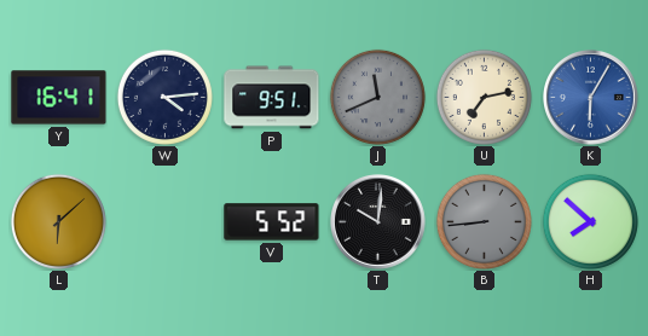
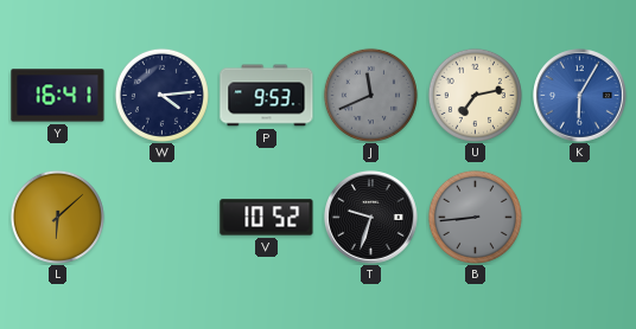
P: 9:51 -> 9:53
V: 5:52 -> 10:52
T: 10:01 -> 9:33
H: 7:52 -> none
